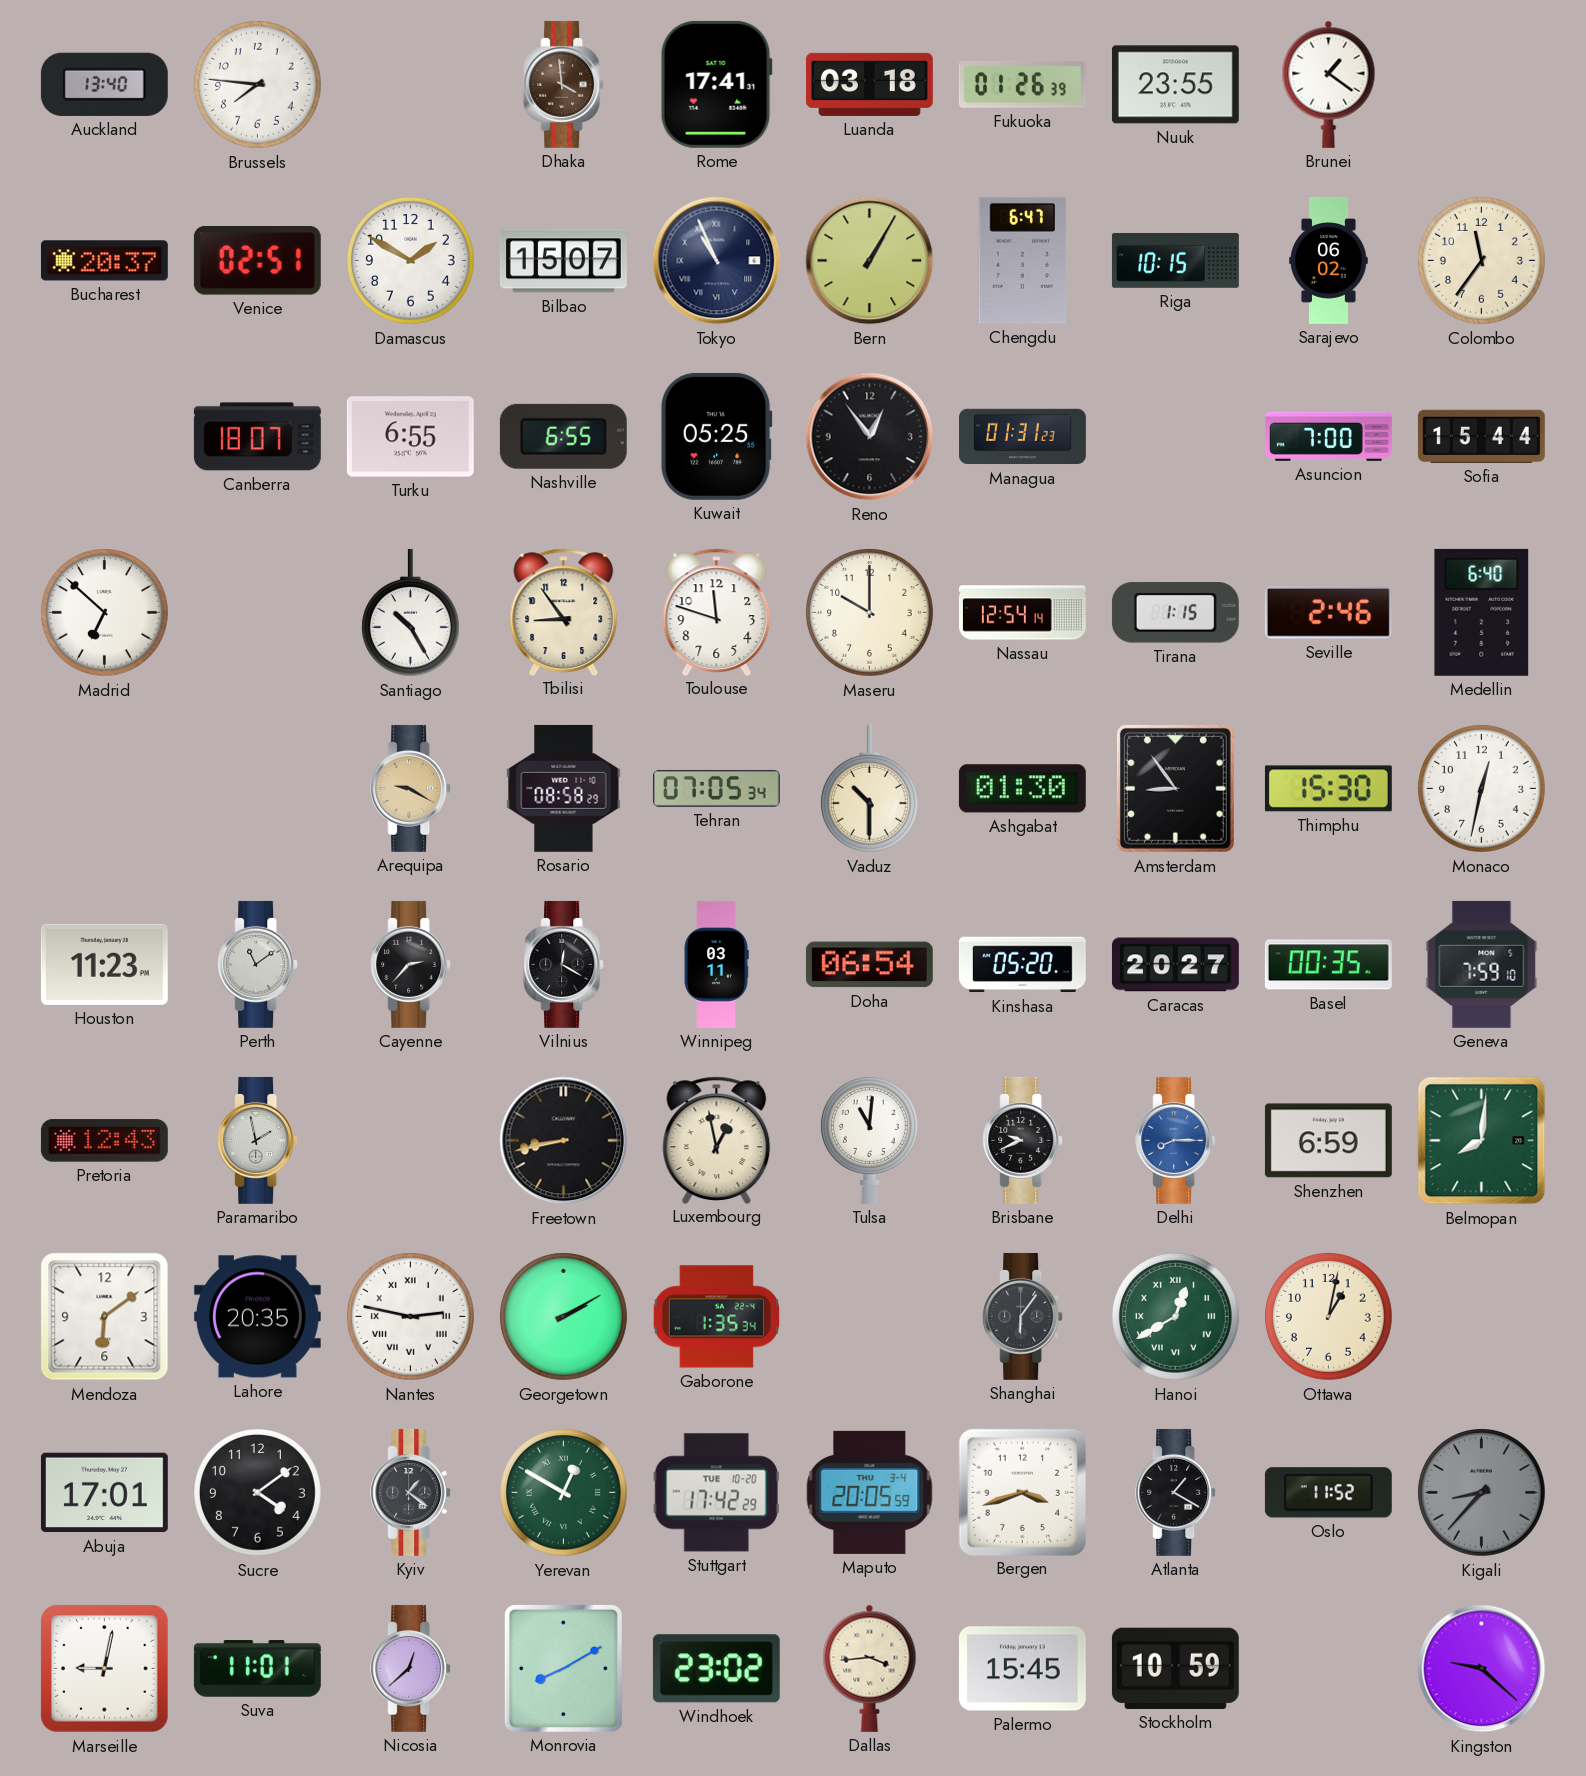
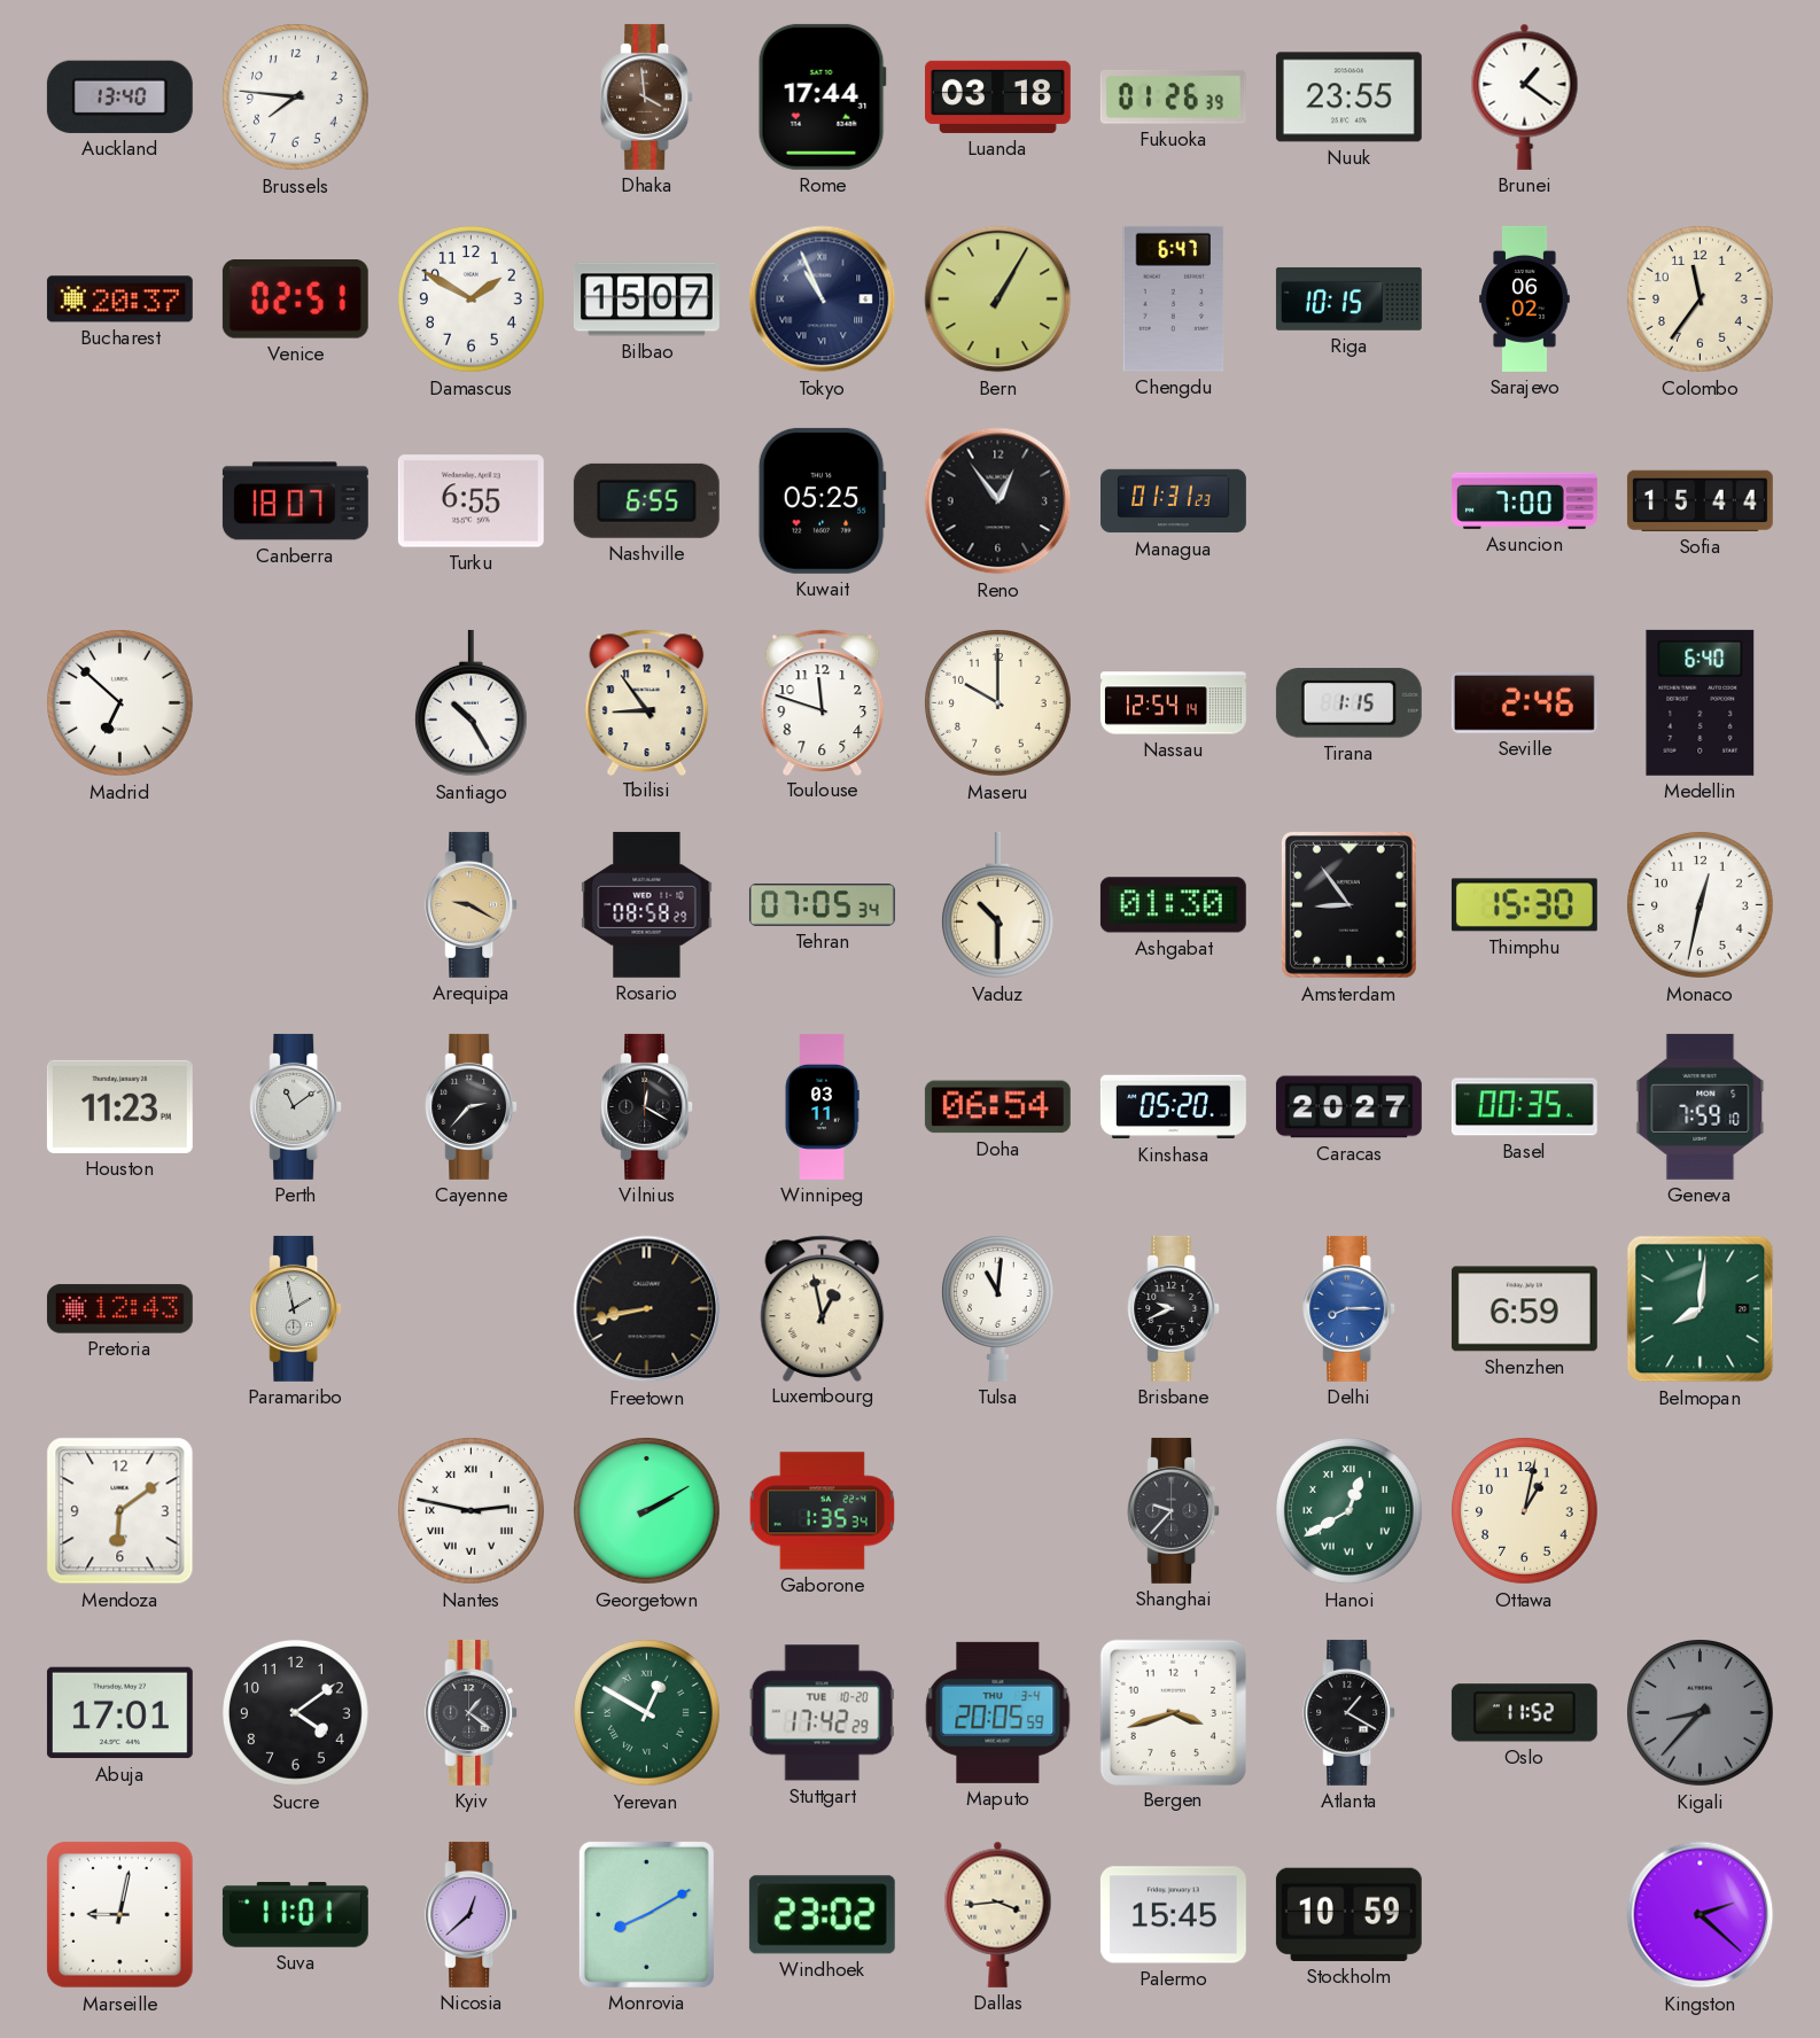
Rome: 17:41 -> 17:44
Lahore: 20:35 -> none
Shanghai: 6:06 -> 9:37
Kingston: 9:22 -> 2:22
